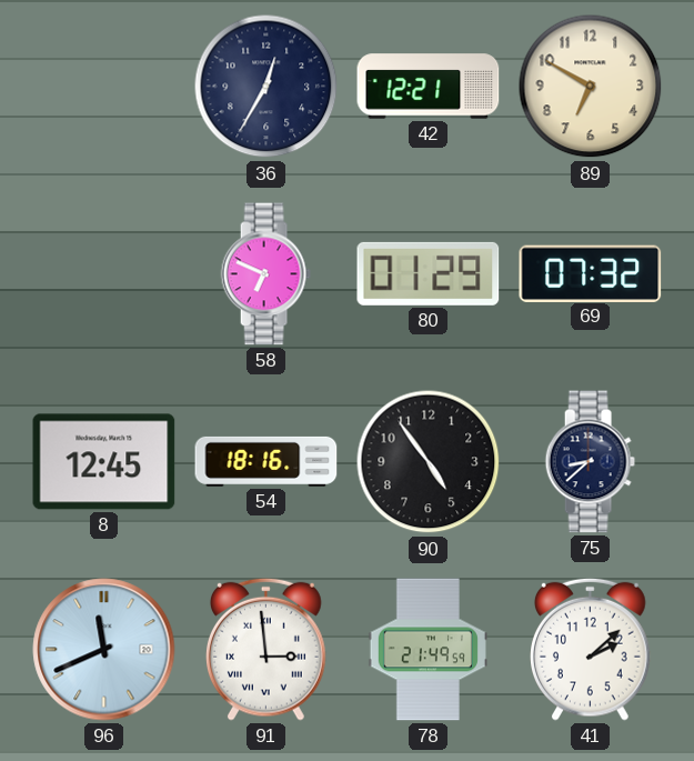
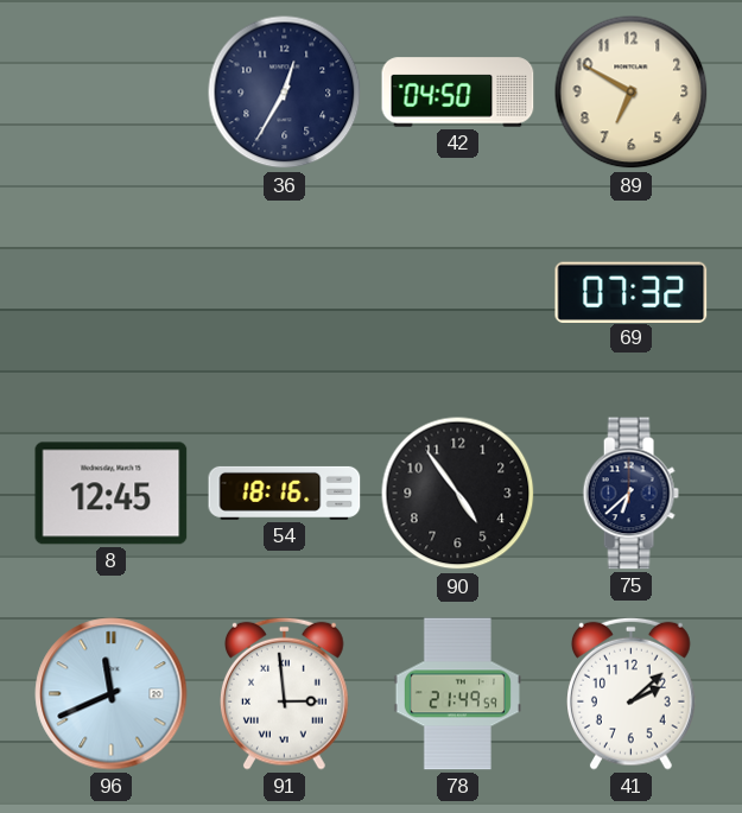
42: 12:21 -> 04:50
58: 6:49 -> none
80: 01:29 -> none
75: 8:38 -> 6:38
